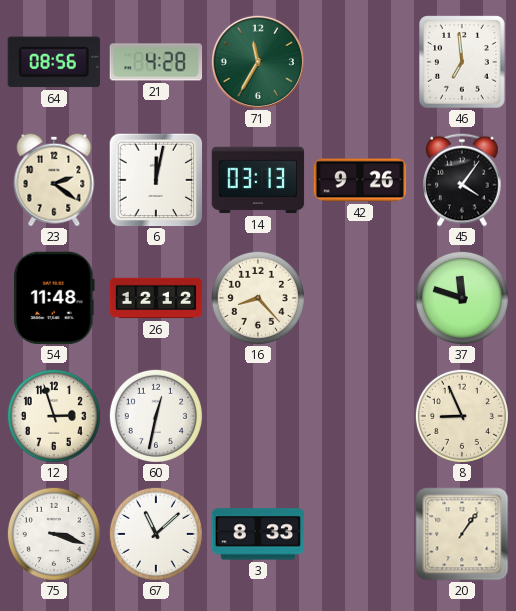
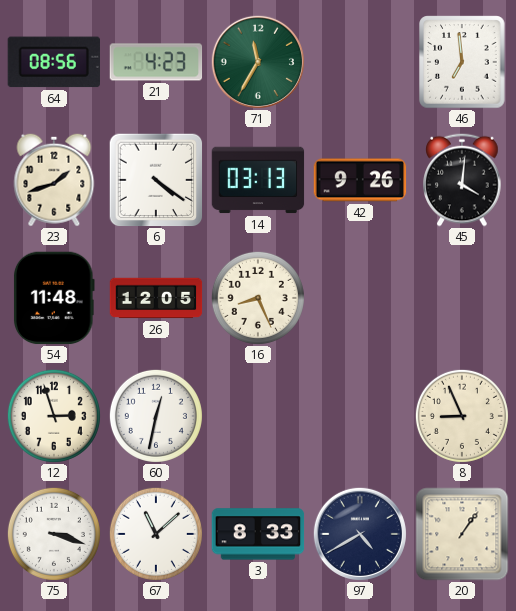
21: 4:28 -> 4:23
23: 2:21 -> 1:42
6: 12:02 -> 4:21
45: 4:06 -> 4:01
26: 12:12 -> 12:05
16: 8:23 -> 8:26
37: 11:48 -> none
97: none -> 4:40
